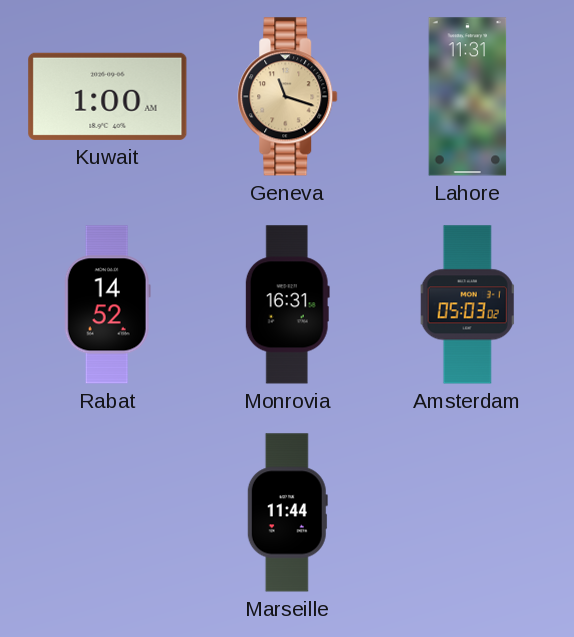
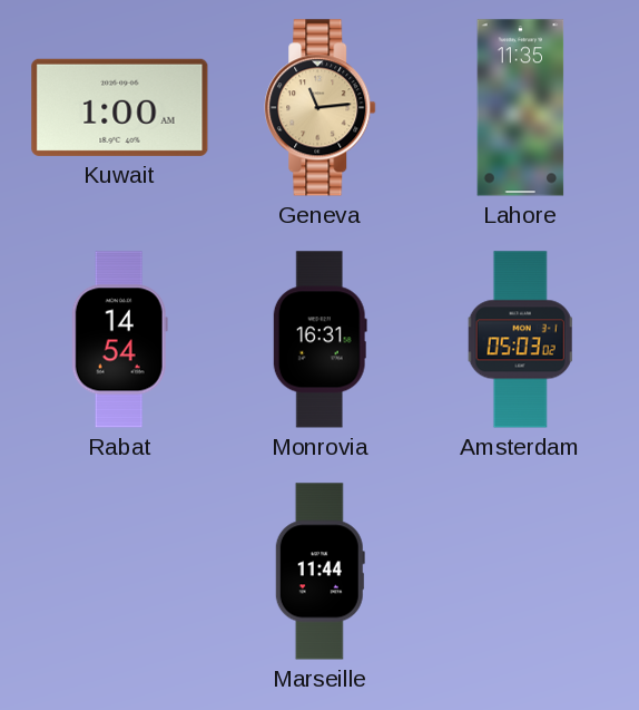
Geneva: 11:18 -> 11:14
Lahore: 11:31 -> 11:35
Rabat: 14:52 -> 14:54
